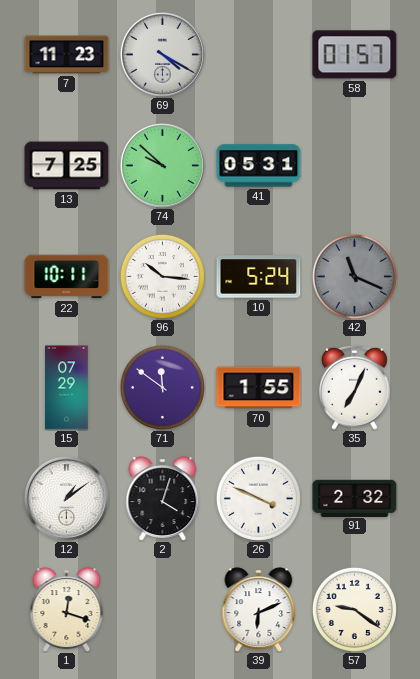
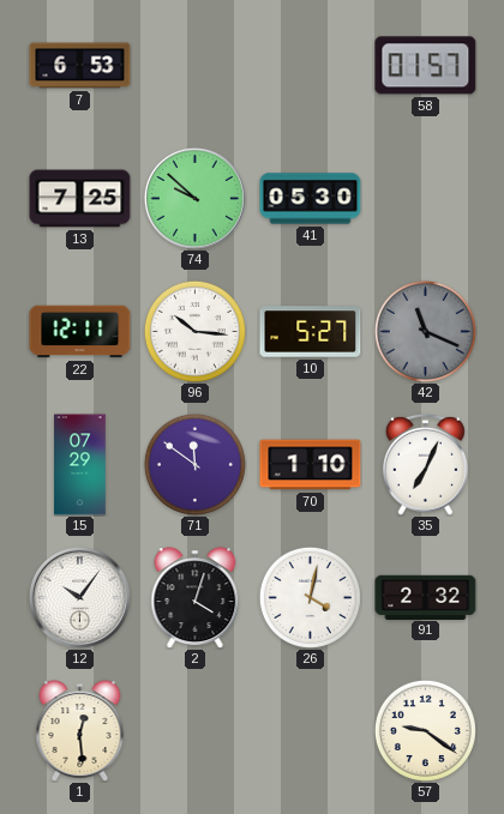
7: 11:23 -> 6:53
69: 4:20 -> none
41: 05:31 -> 05:30
22: 10:11 -> 12:11
10: 5:24 -> 5:27
70: 1:55 -> 1:10
12: 1:09 -> 10:06
26: 3:49 -> 4:02
1: 12:18 -> 12:29
39: 6:11 -> none
